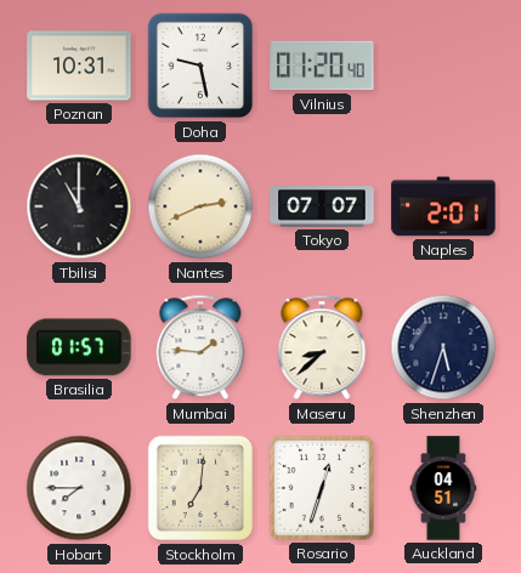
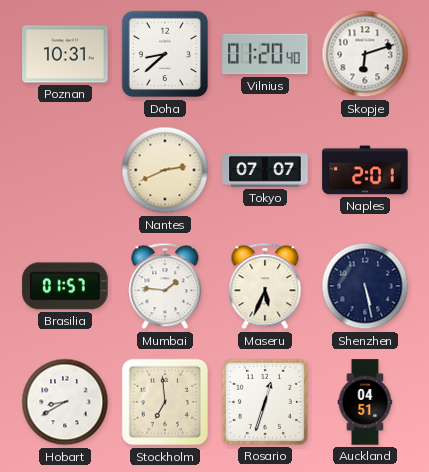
Doha: 9:28 -> 8:38
Skopje: none -> 6:12
Tbilisi: 11:00 -> none
Maseru: 8:38 -> 5:34
Shenzhen: 5:33 -> 5:28
Hobart: 7:45 -> 8:40
Stockholm: 7:01 -> 6:59
